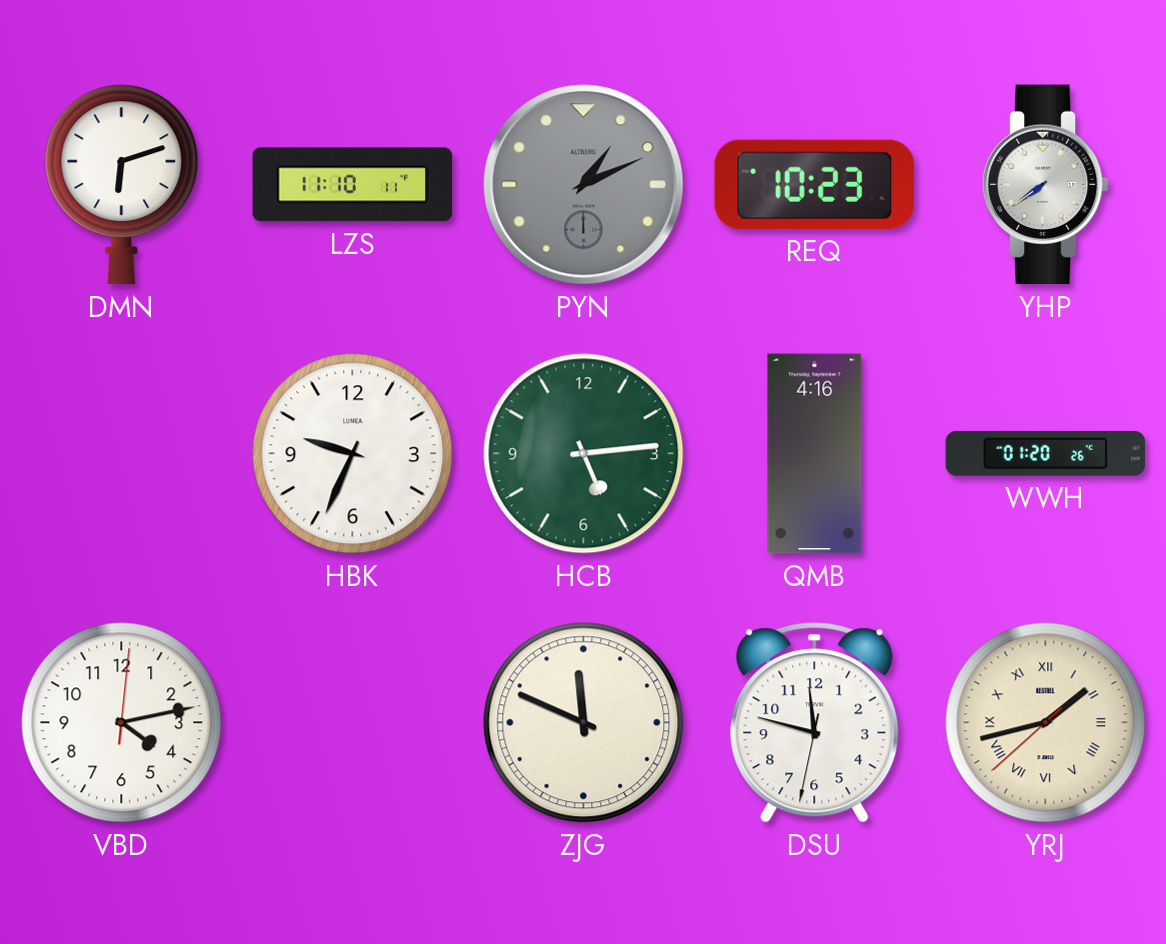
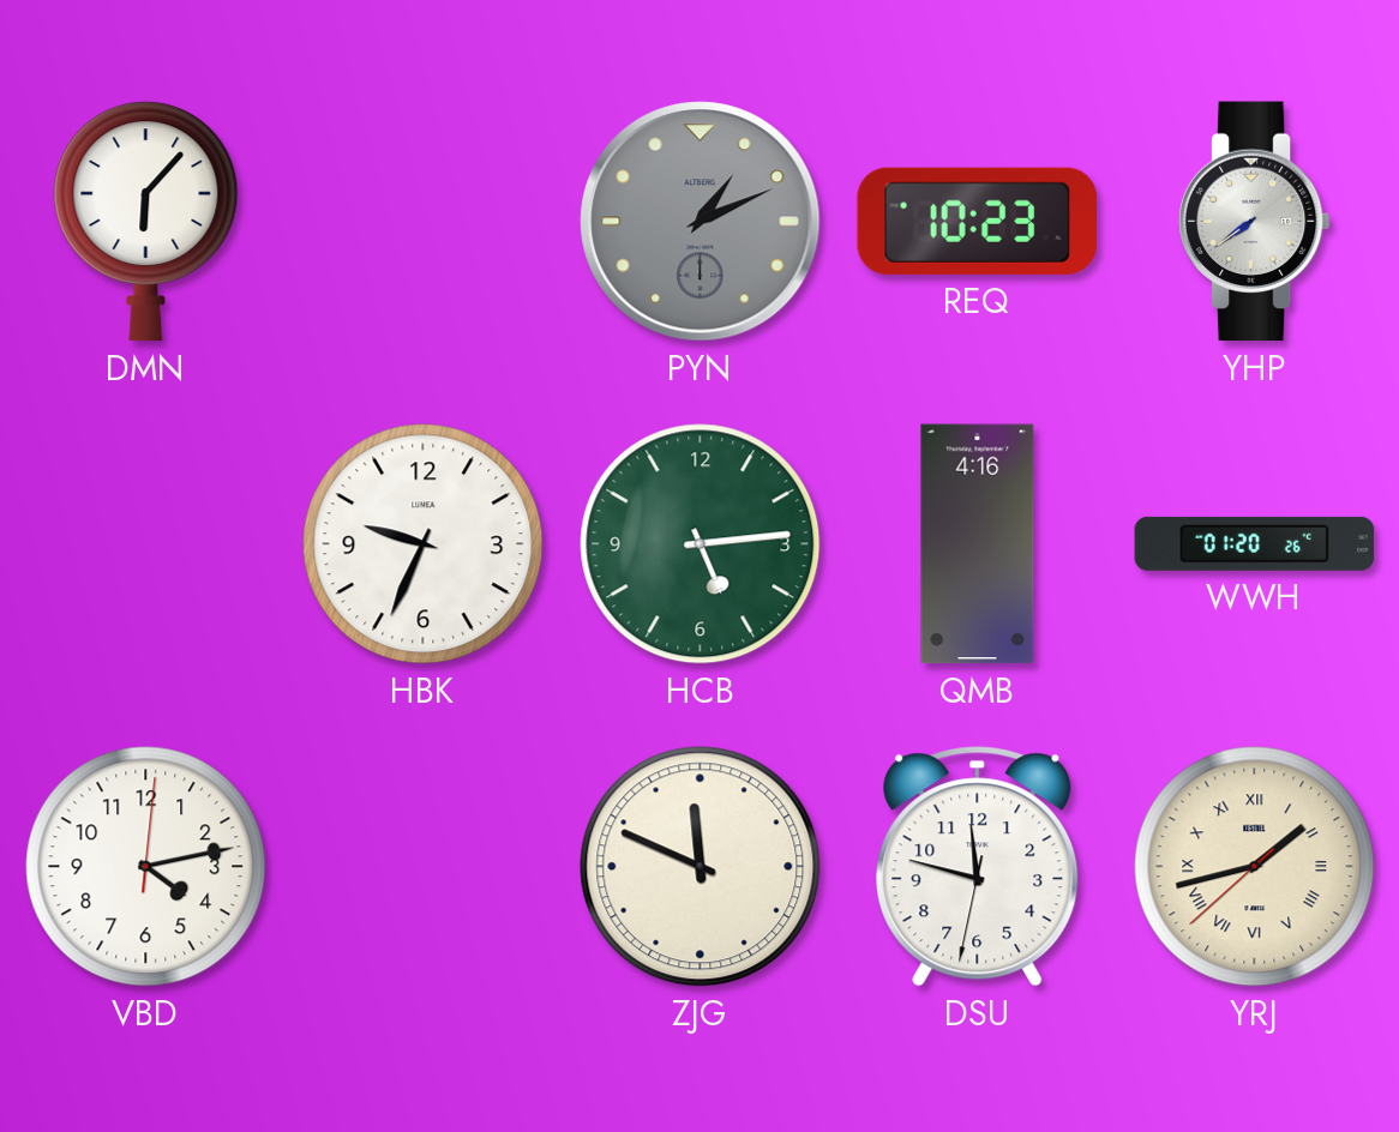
DMN: 6:12 -> 6:07
LZS: 11:10 -> none
